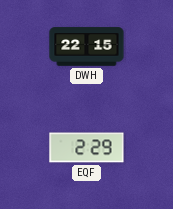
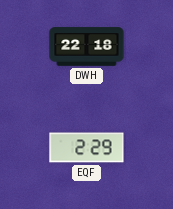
DWH: 22:15 -> 22:18
